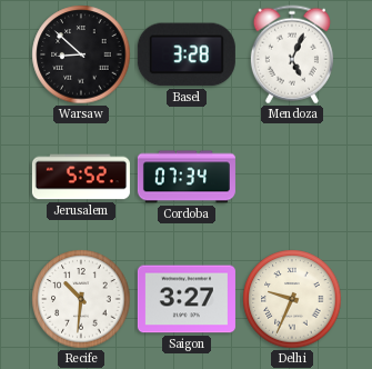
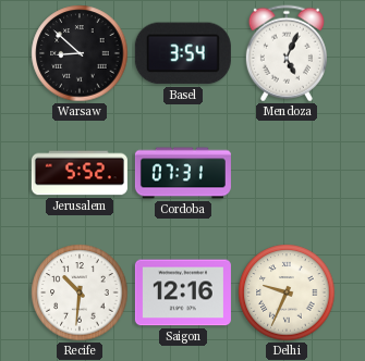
Basel: 3:28 -> 3:54
Cordoba: 07:34 -> 07:31
Saigon: 3:27 -> 12:16
